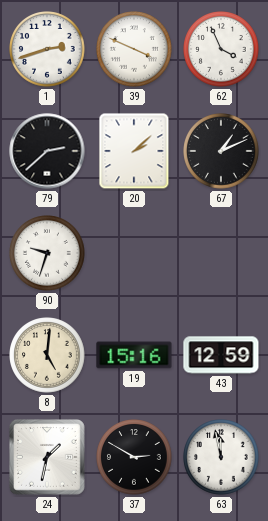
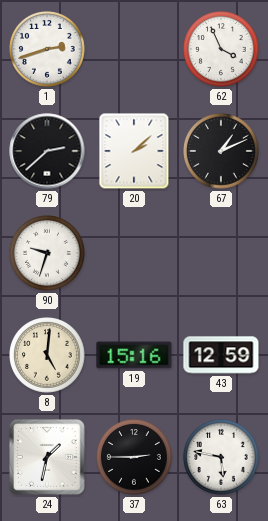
39: 3:49 -> none
37: 2:50 -> 2:45
63: 11:58 -> 5:47
